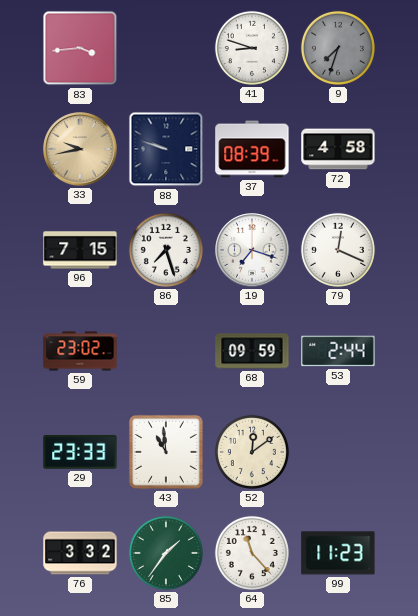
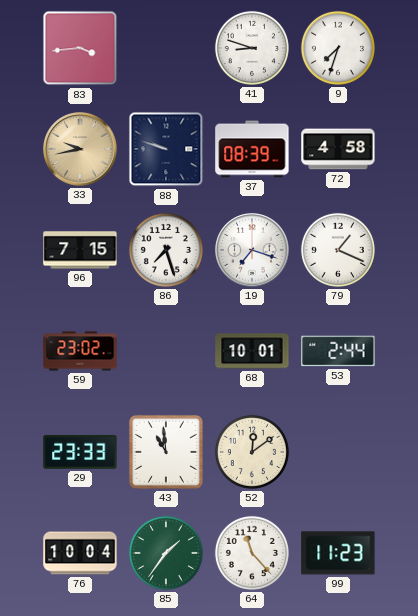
9 dial: grey -> white
79: 12:19 -> 1:19
68: 09:59 -> 10:01
76: 3:32 -> 10:04
